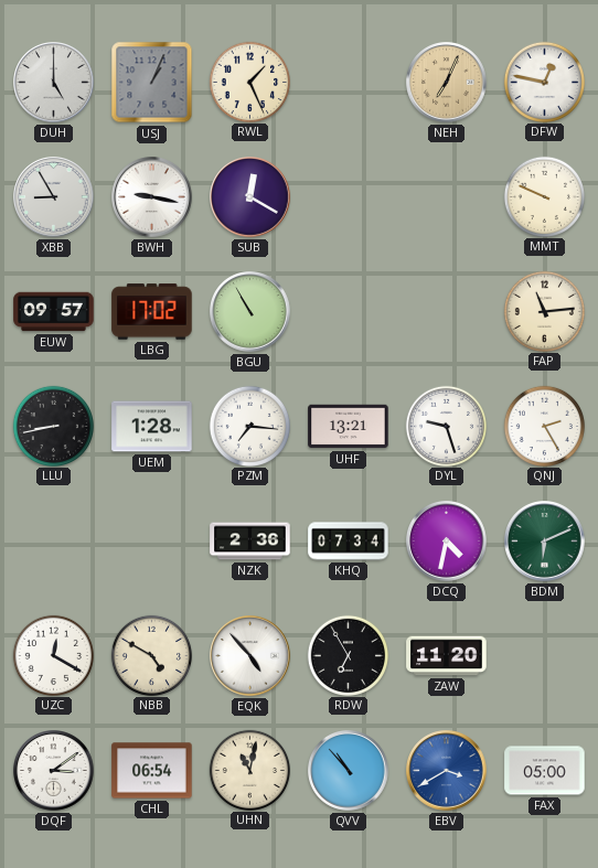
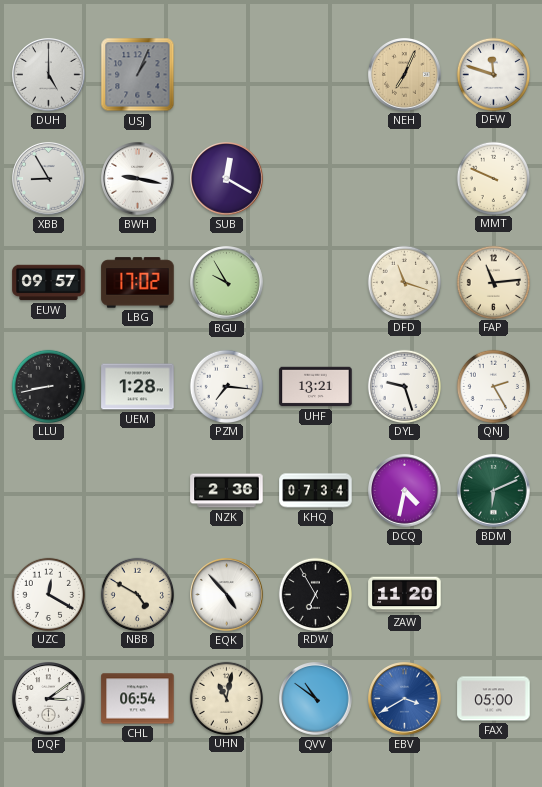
RWL: 1:26 -> none
DFW: 12:47 -> 11:48
BGU: 10:55 -> 9:55
DFD: none -> 11:18
QVV: 10:53 -> 10:51
